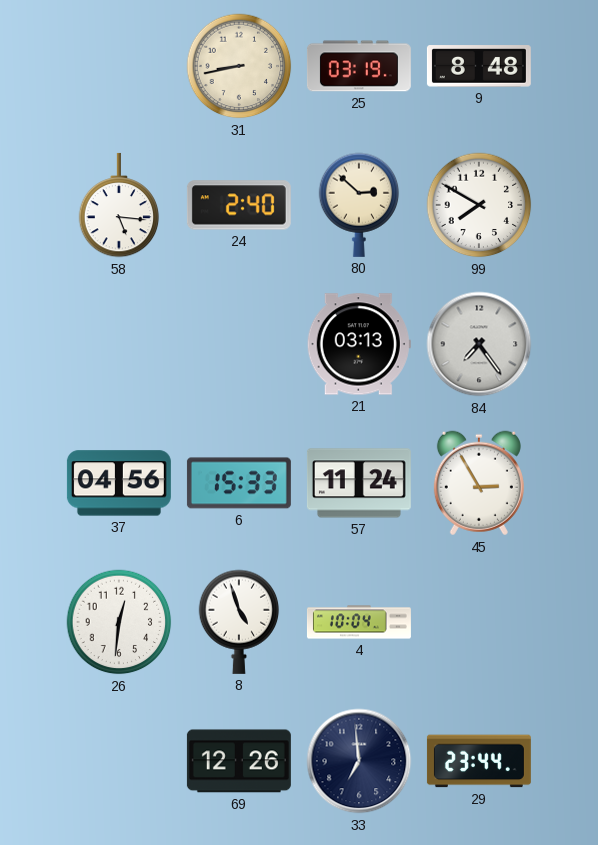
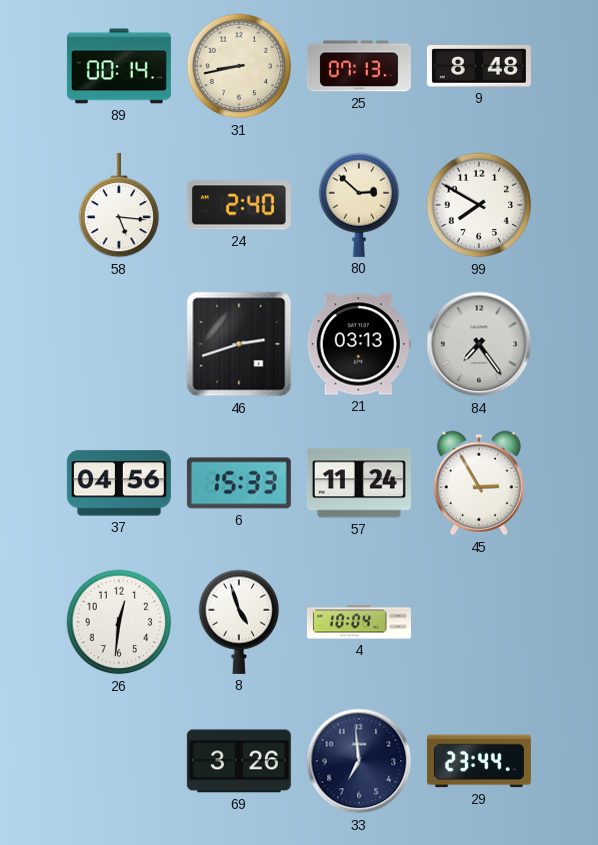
89: none -> 00:14
25: 03:19 -> 07:13
46: none -> 2:42
69: 12:26 -> 3:26
